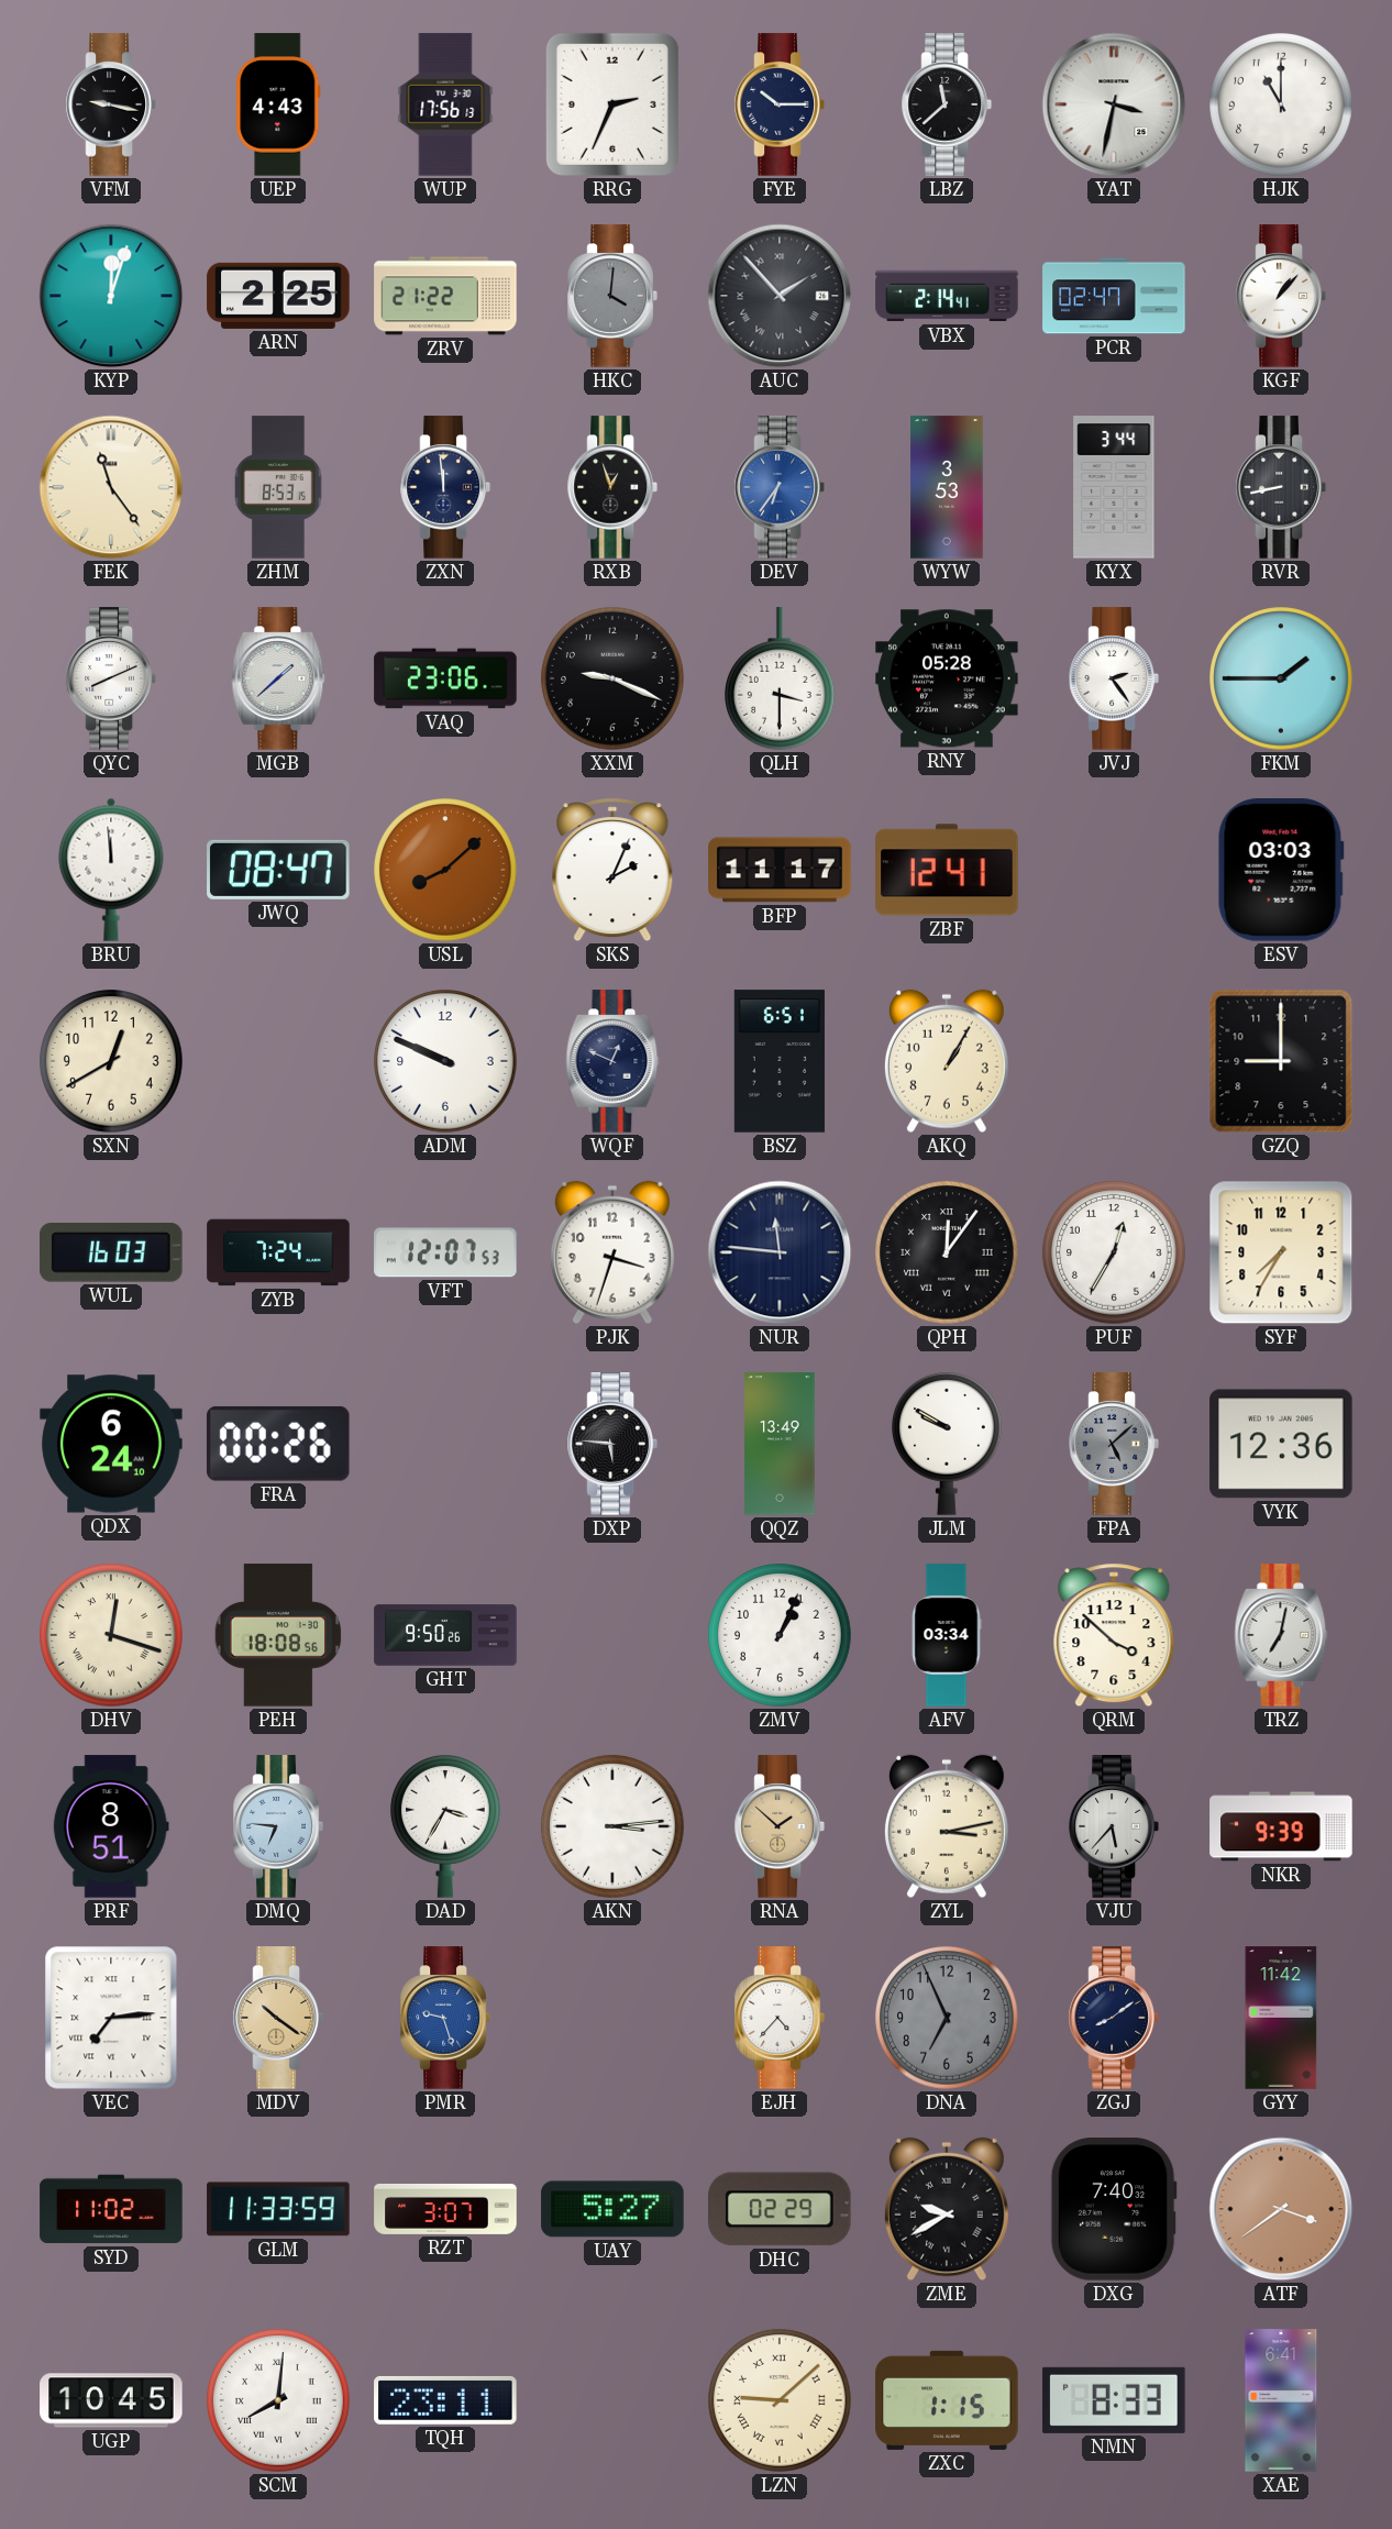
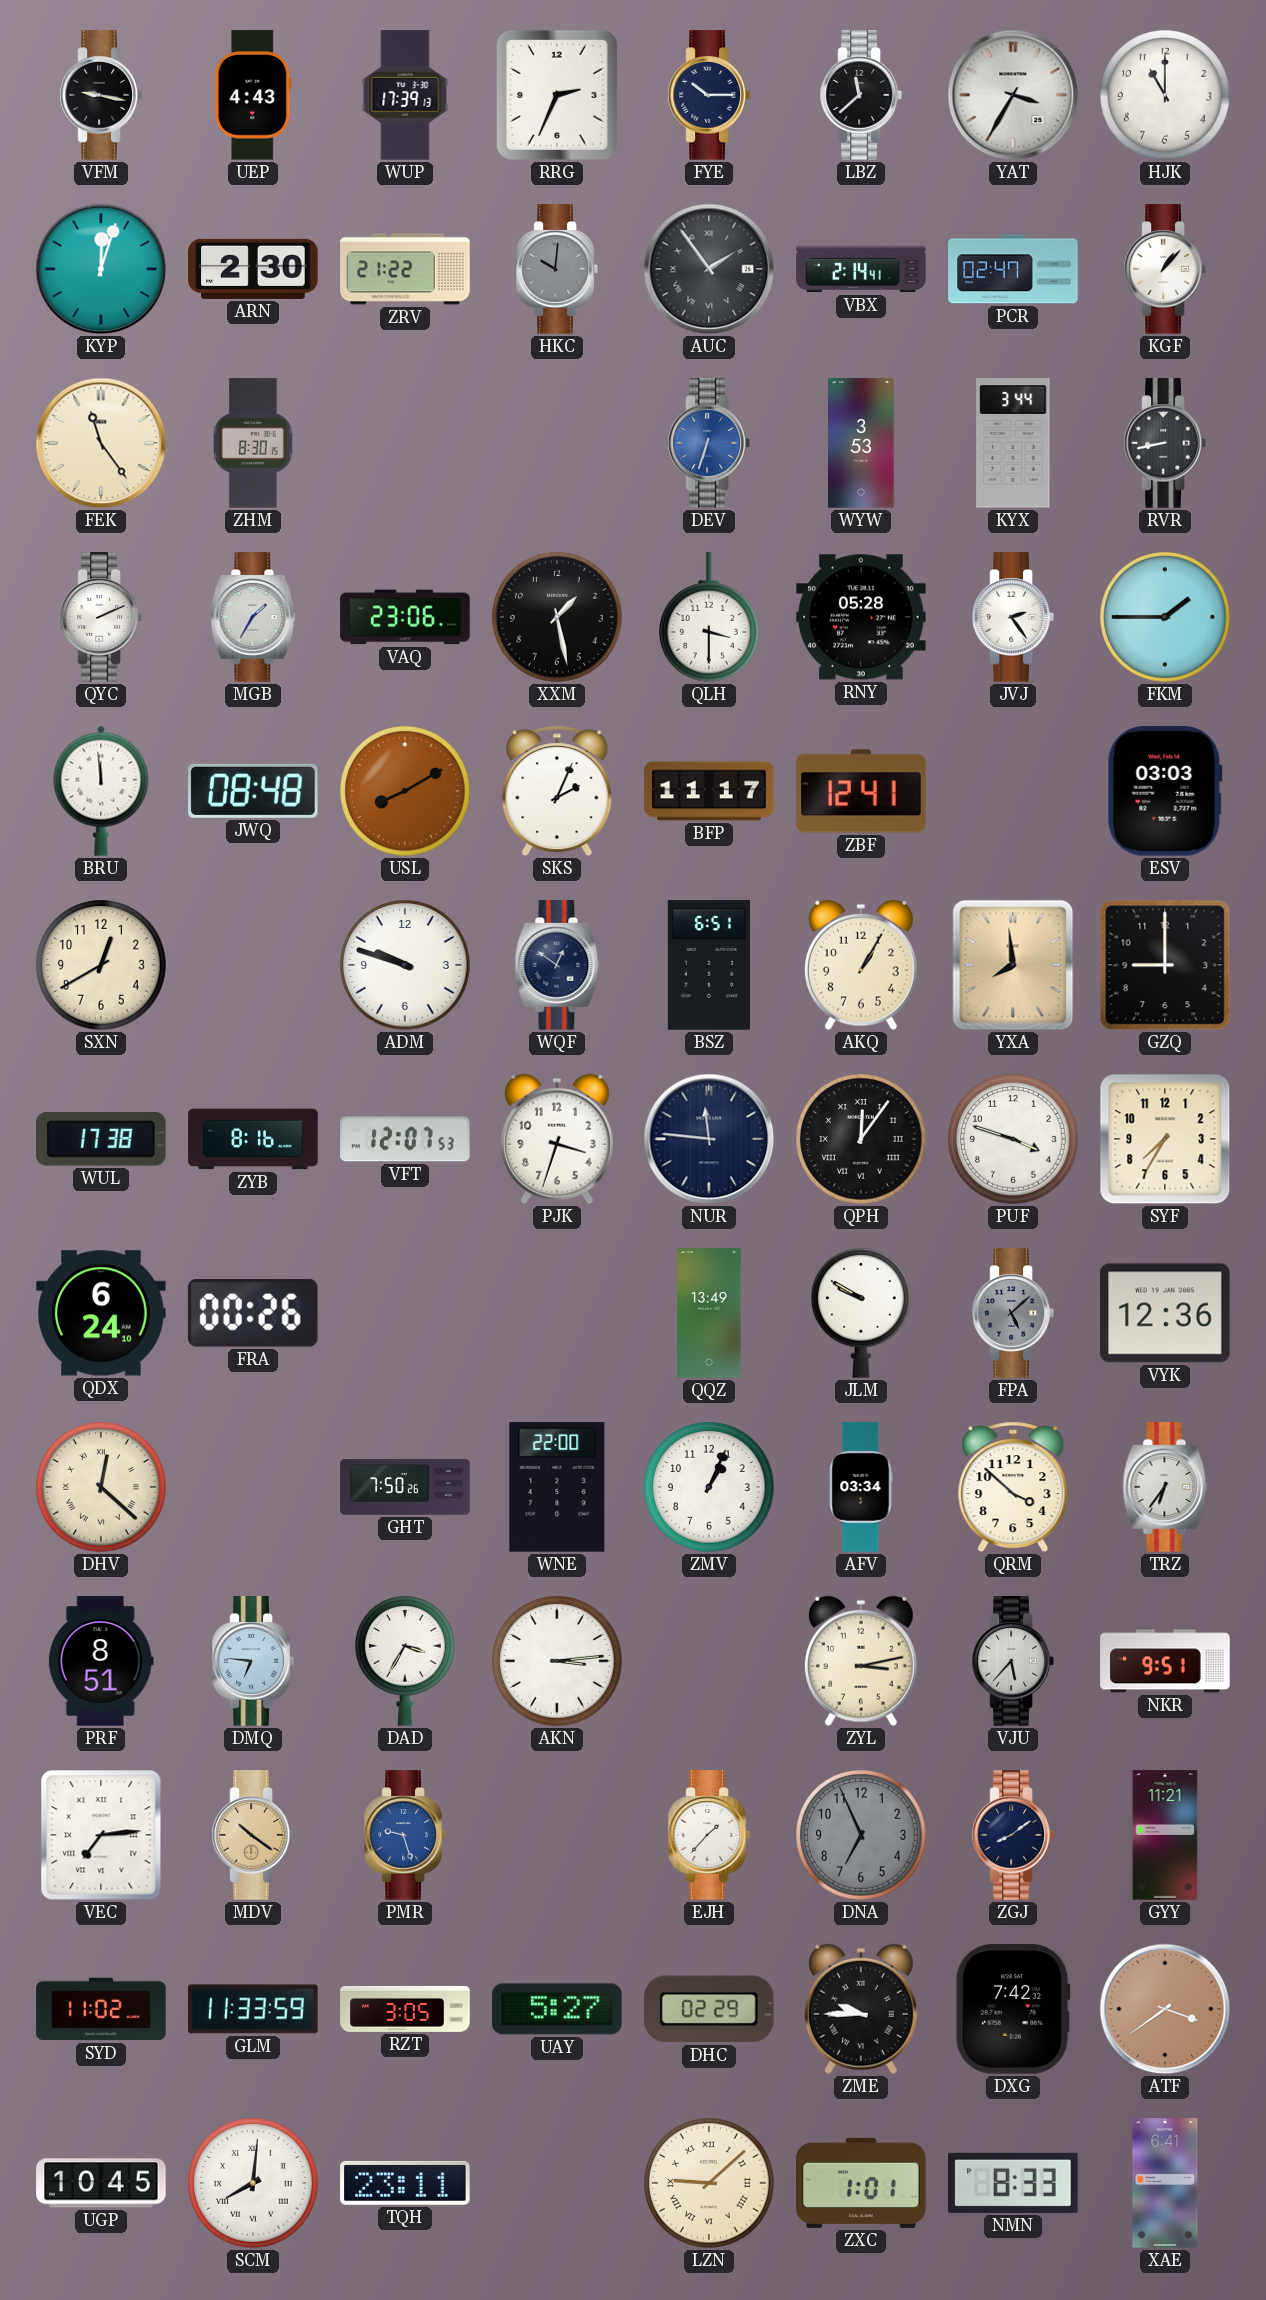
WUP: 17:56 -> 17:39
YAT: 3:32 -> 3:35
ARN: 2:25 -> 2:30
HKC: 4:01 -> 10:01
AUC: 1:53 -> 1:54
ZHM: 8:53 -> 8:30
ZXN: 11:59 -> none
RXB: 12:57 -> none
DEV: 6:36 -> 6:33
QYC: 8:11 -> 2:11
MGB: 1:38 -> 1:35
XXM: 9:19 -> 1:28
JWQ: 08:47 -> 08:48
USL: 8:08 -> 8:10
ADM: 9:49 -> 9:48
WQF: 12:49 -> 12:51
YXA: none -> 7:59
WUL: 16:03 -> 17:38
ZYB: 7:24 -> 8:16
PUF: 12:35 -> 3:48
DXP: 5:46 -> none
DHV: 12:18 -> 12:22
PEH: 18:08 -> none
GHT: 9:50 -> 7:50
WNE: none -> 22:00
TRZ: 7:02 -> 6:36
RNA: 1:52 -> none
NKR: 9:39 -> 9:51
EJH: 4:37 -> 1:37
GYY: 11:42 -> 11:21
RZT: 3:07 -> 3:05
ZME: 9:40 -> 9:45
DXG: 7:40 -> 7:42
ZXC: 1:15 -> 1:01
